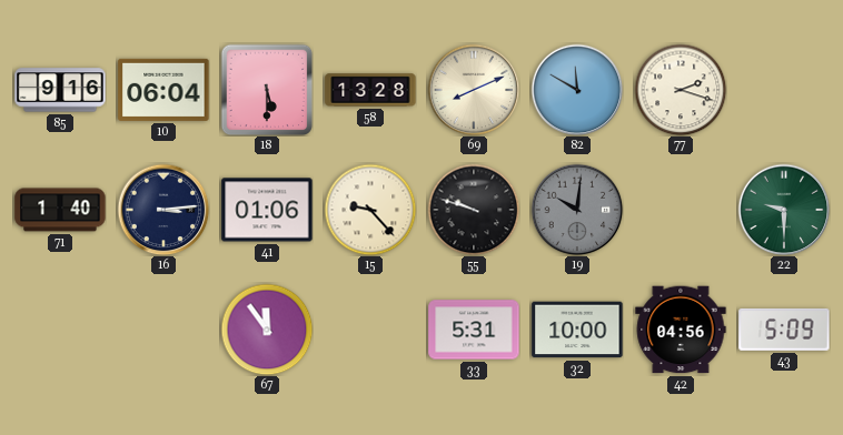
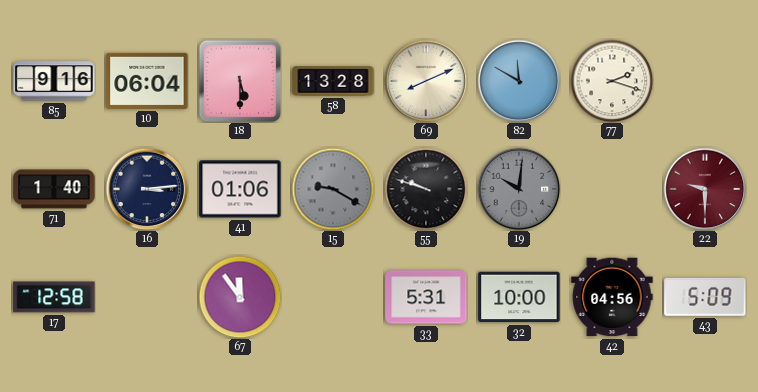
15: 9:23 -> 9:20
15 dial: cream -> grey
22 dial: green -> burgundy
17: none -> 12:58
